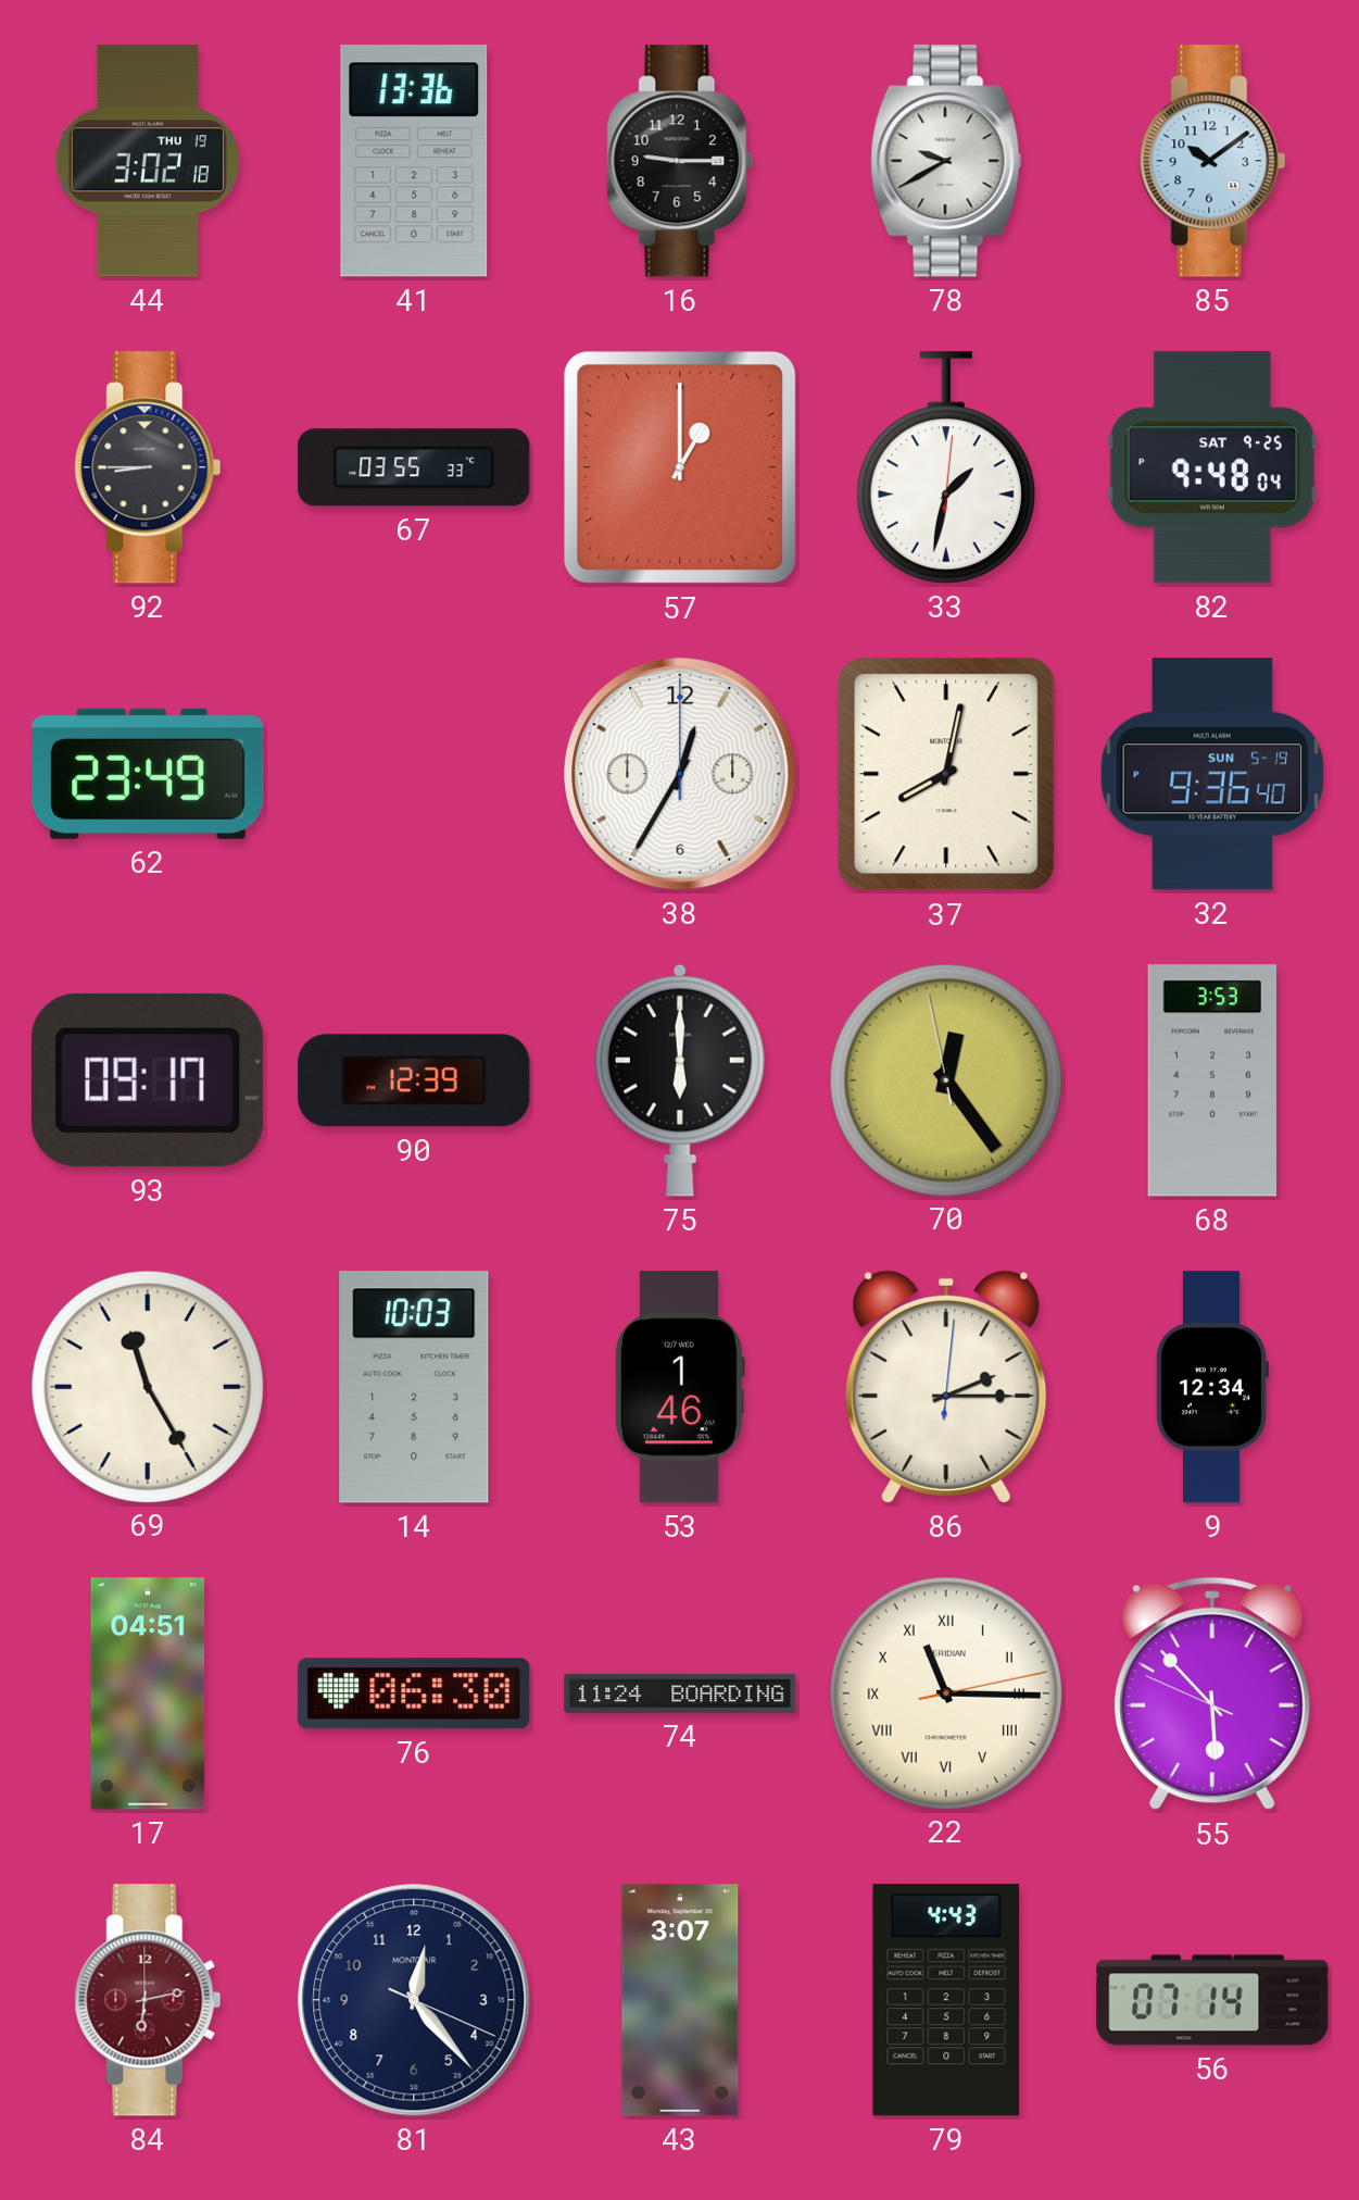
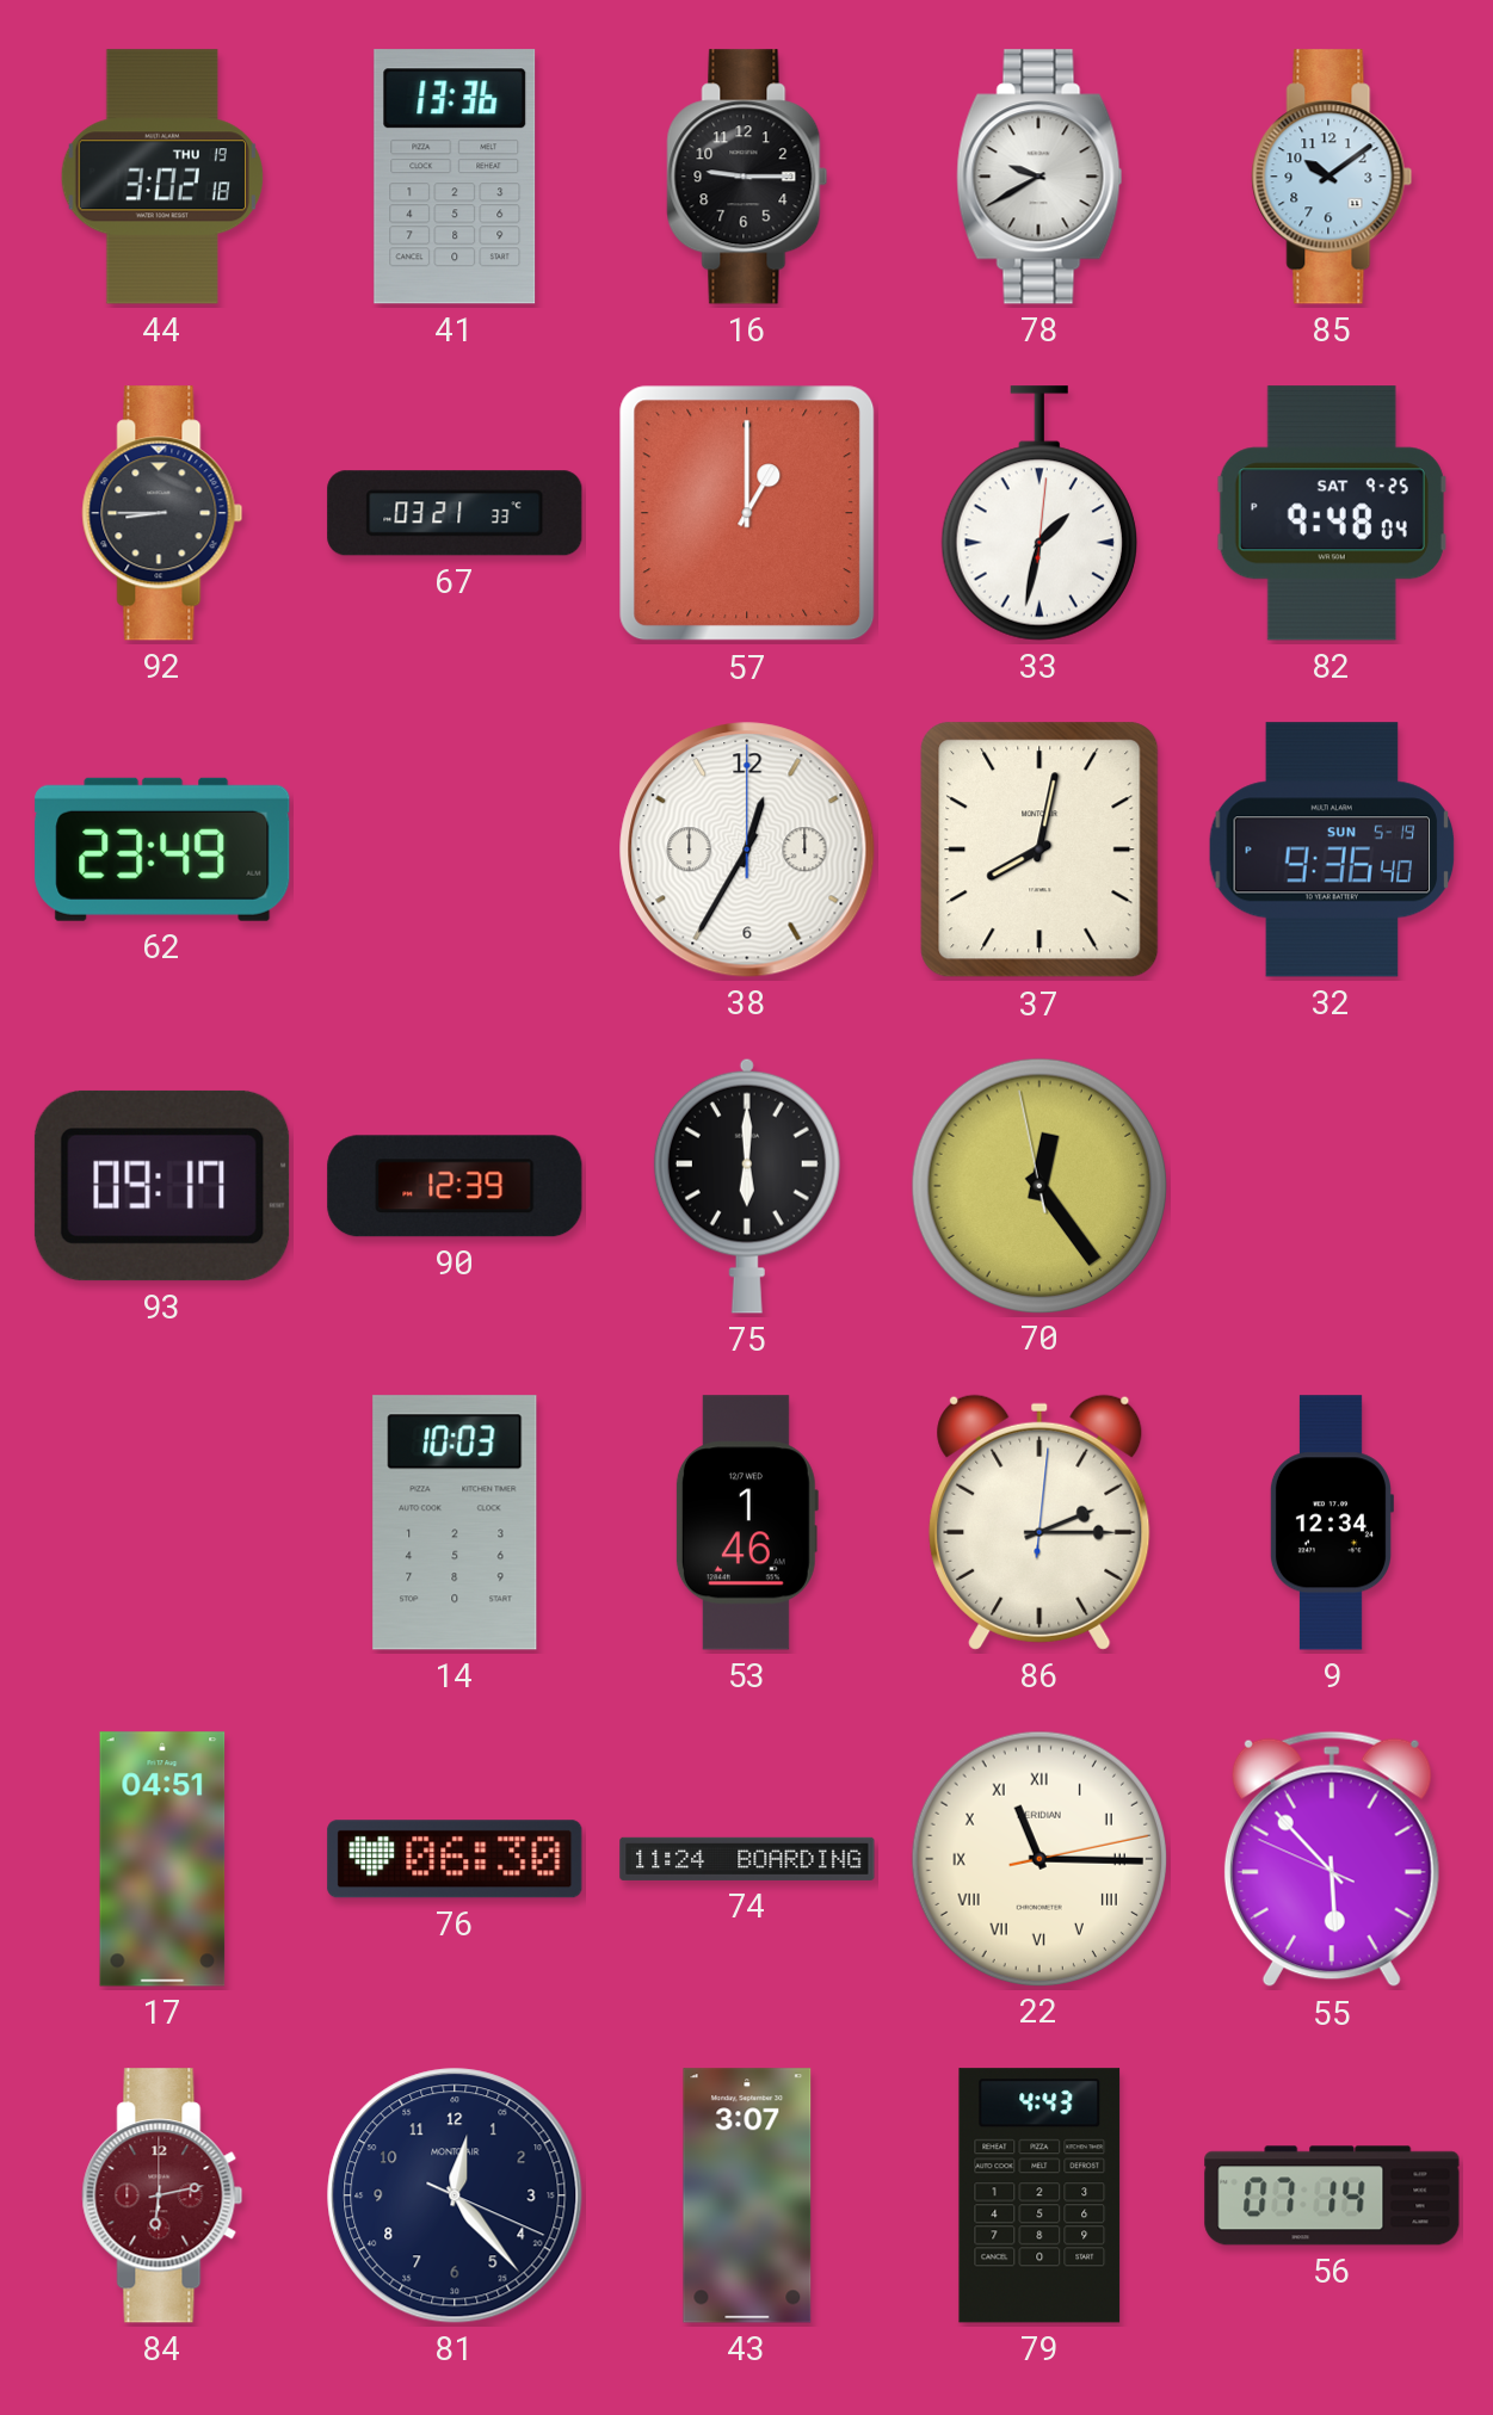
67: 03:55 -> 03:21
68: 3:53 -> none
69: 11:25 -> none
